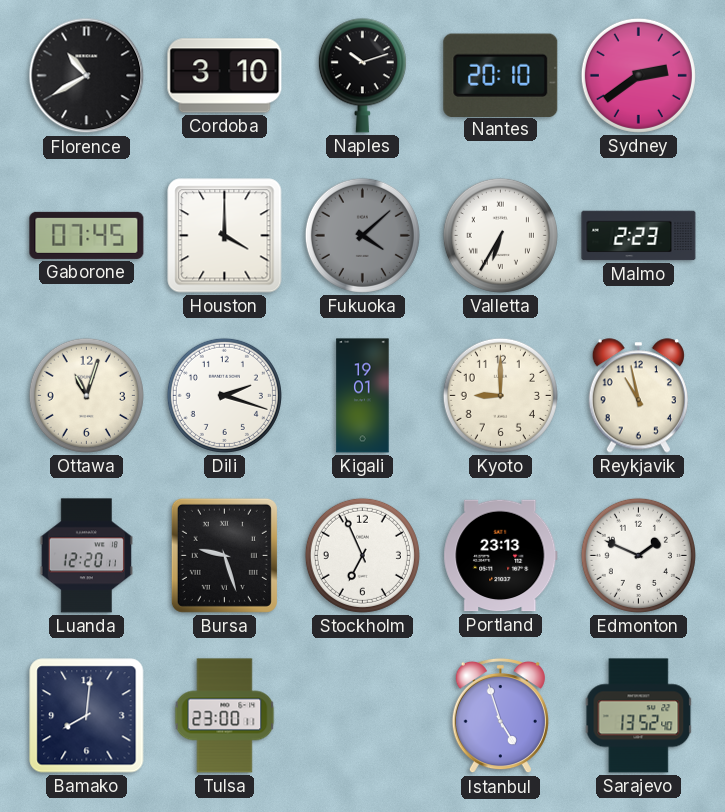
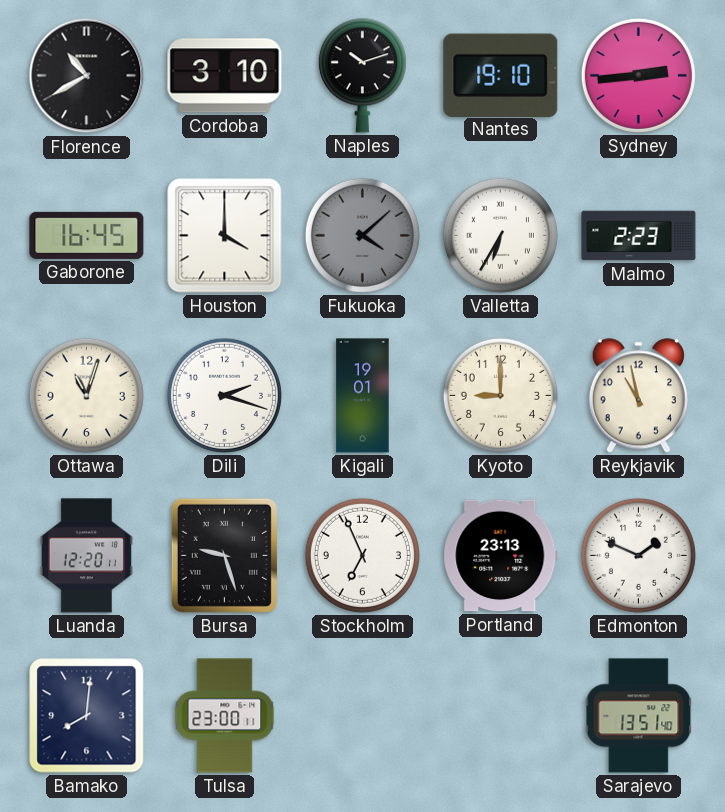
Nantes: 20:10 -> 19:10
Sydney: 2:39 -> 2:44
Gaborone: 07:45 -> 16:45
Istanbul: 4:57 -> none
Sarajevo: 13:52 -> 13:51
